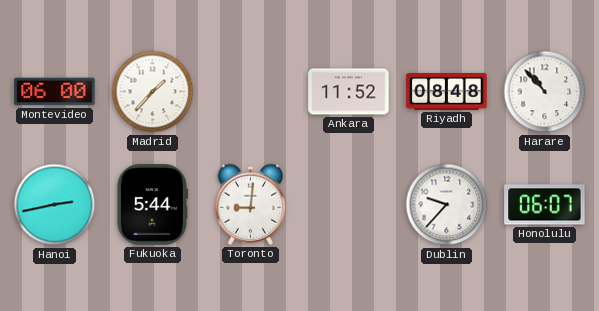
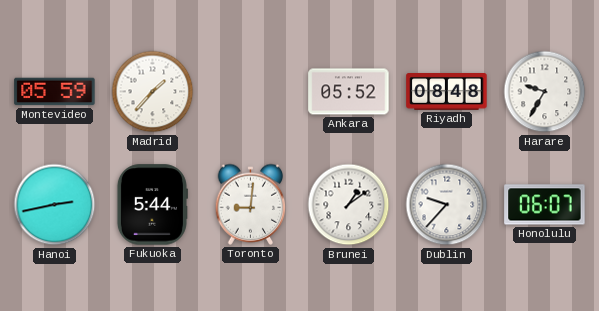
Montevideo: 06:00 -> 05:59
Ankara: 11:52 -> 05:52
Harare: 10:53 -> 9:35
Brunei: none -> 1:09
